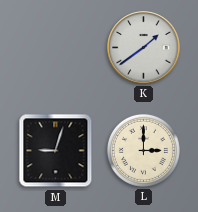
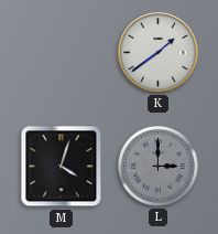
M: 9:03 -> 4:03
L dial: cream -> grey
